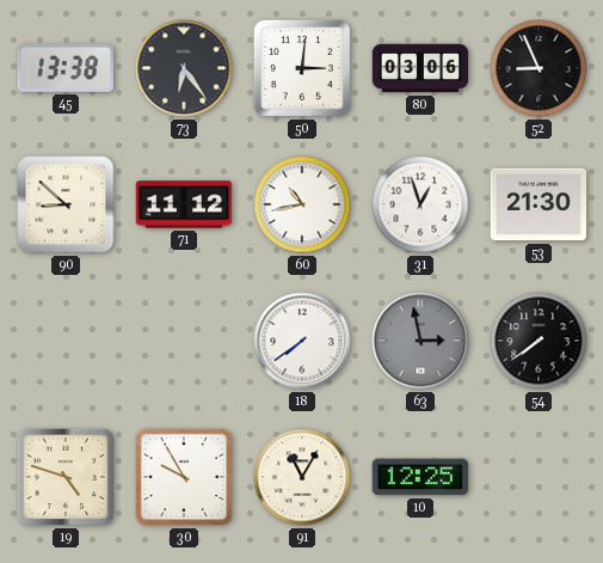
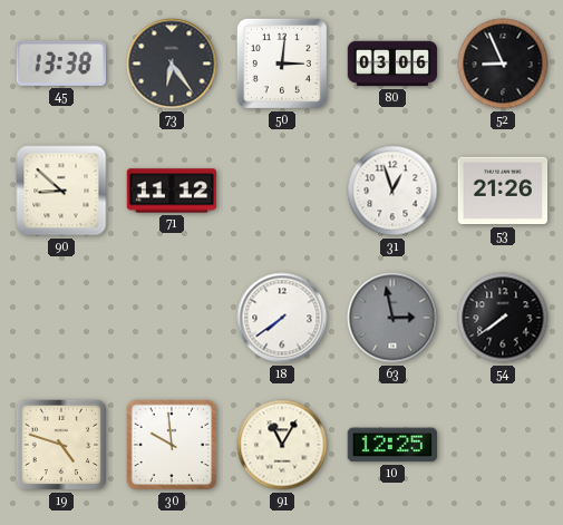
60: 10:43 -> none
53: 21:30 -> 21:26
30: 9:55 -> 9:59
